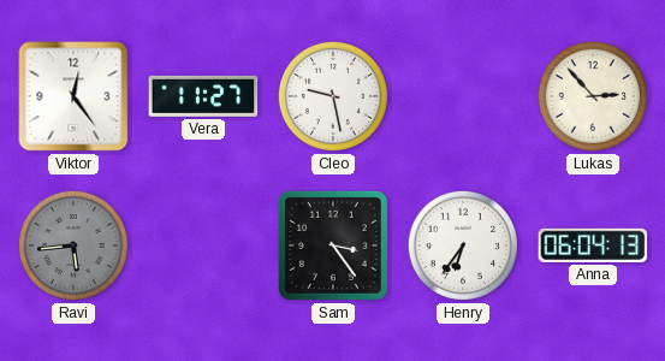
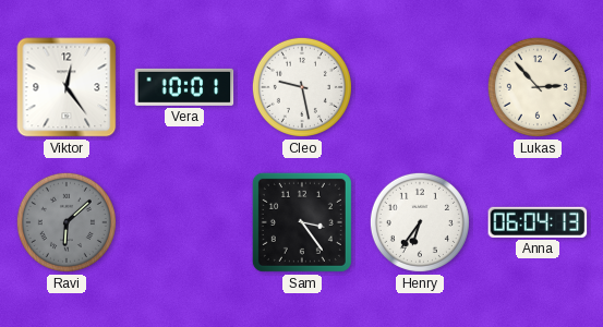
Vera: 11:27 -> 10:01
Ravi: 5:44 -> 6:08
